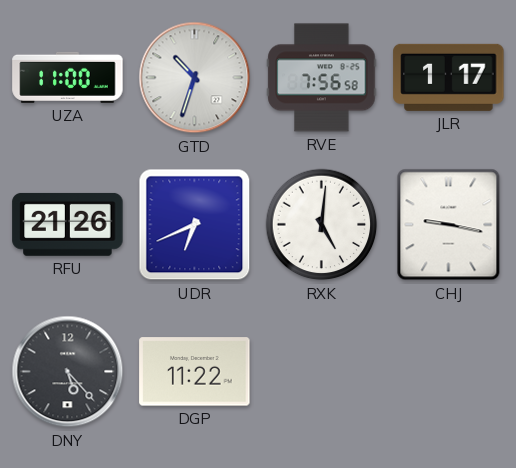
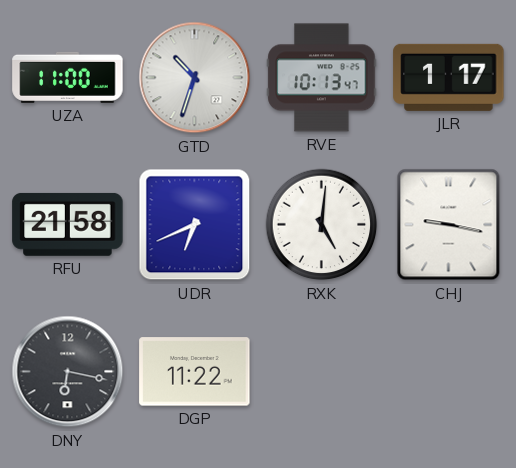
RVE: 7:56 -> 10:13
RFU: 21:26 -> 21:58
DNY: 5:23 -> 6:17
